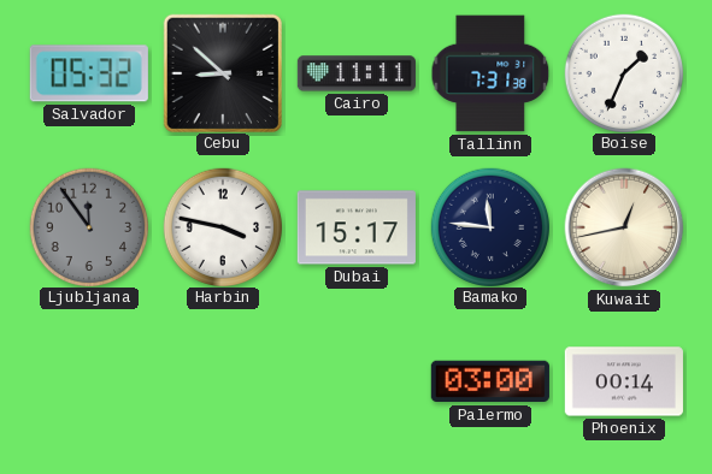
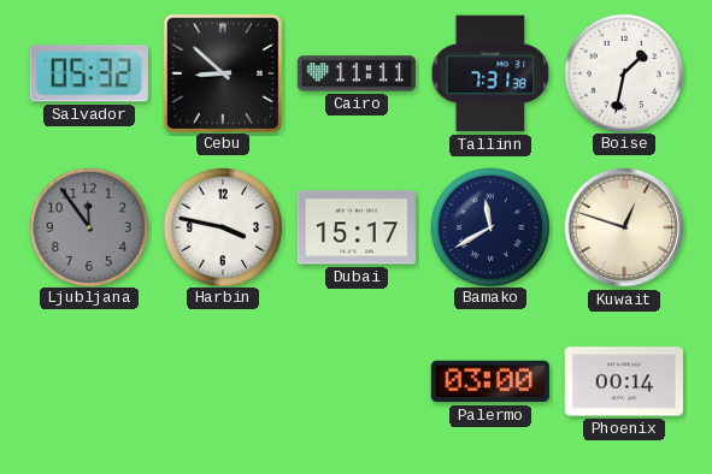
Boise: 1:34 -> 1:32
Bamako: 11:46 -> 11:40
Kuwait: 12:43 -> 12:48
